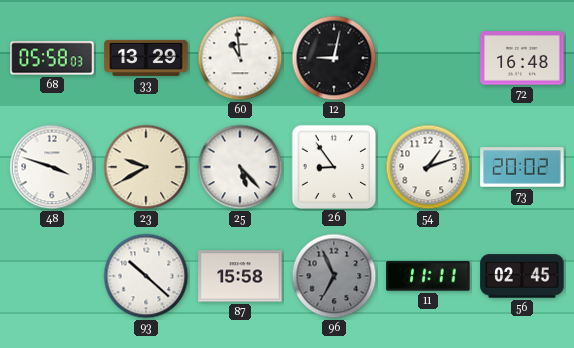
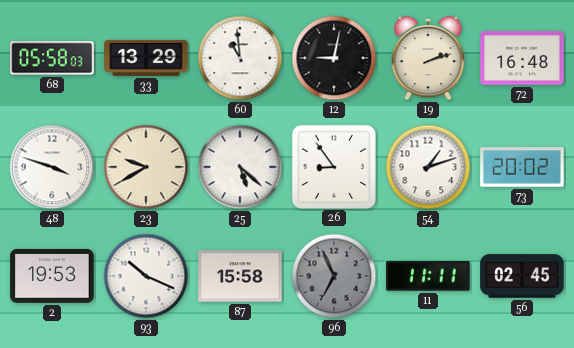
19: none -> 2:12
25: 5:23 -> 5:22
2: none -> 19:53
93: 10:22 -> 10:19
